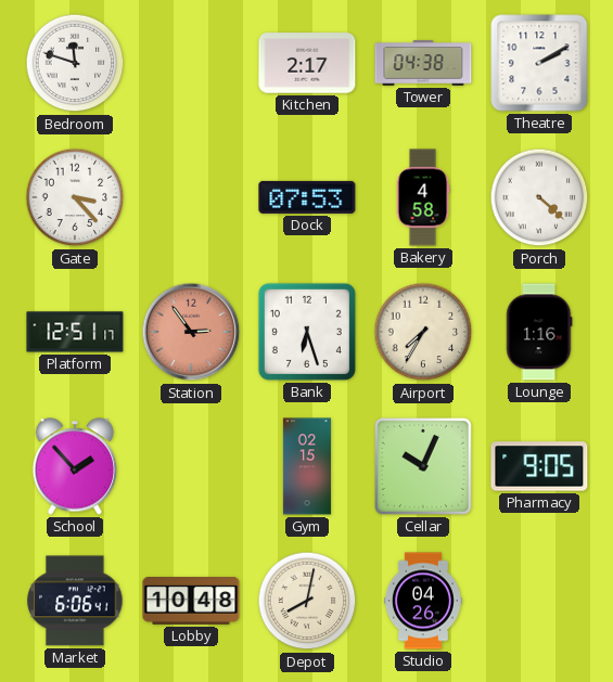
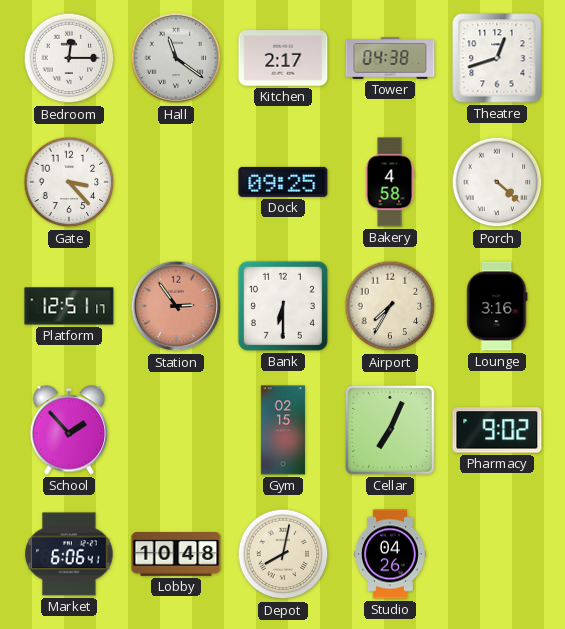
Bedroom: 11:48 -> 12:15
Hall: none -> 11:21
Theatre: 2:10 -> 12:42
Dock: 07:53 -> 09:25
Bank: 6:27 -> 6:30
Lounge: 1:16 -> 3:16
Cellar: 10:04 -> 7:04
Pharmacy: 9:05 -> 9:02
